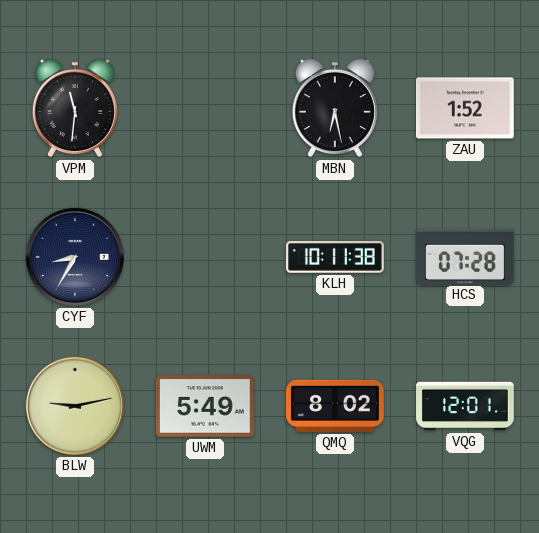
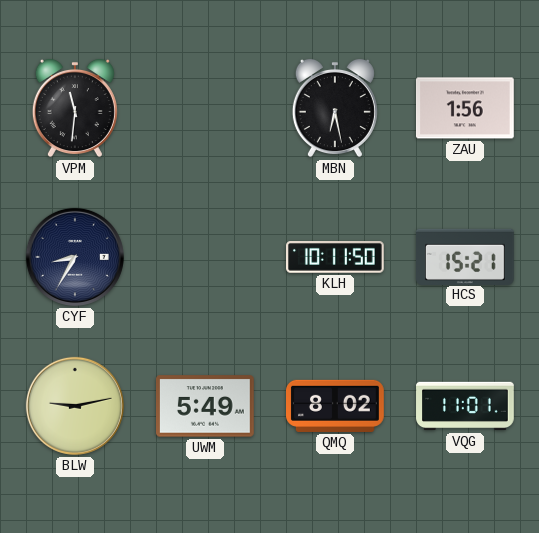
ZAU: 1:52 -> 1:56
KLH: 10:11:38 -> 10:11:50
HCS: 07:28 -> 15:21
VQG: 12:01 -> 11:01
